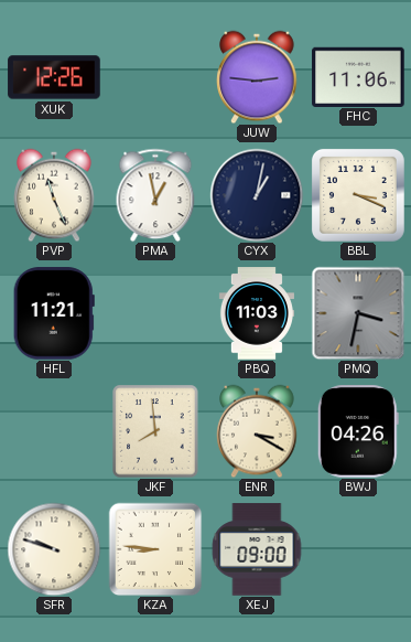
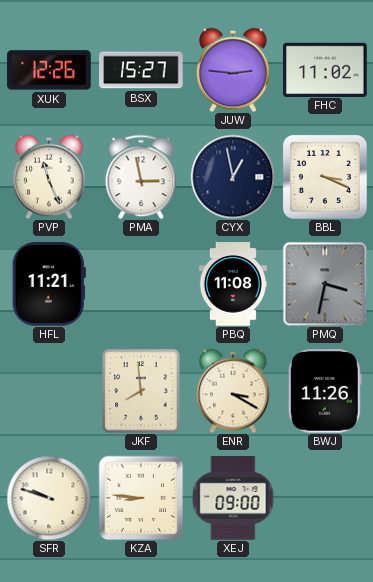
BSX: none -> 15:27
FHC: 11:06 -> 11:02
PMA: 12:58 -> 2:58
CYX: 1:02 -> 12:58
PBQ: 11:03 -> 11:08
BWJ: 04:26 -> 11:26
